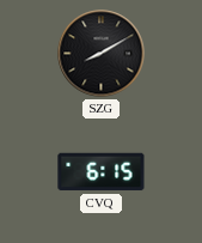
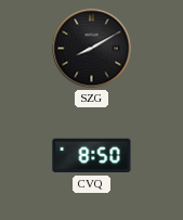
CVQ: 6:15 -> 8:50
